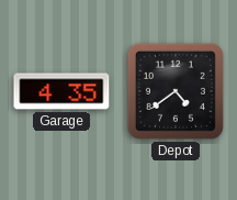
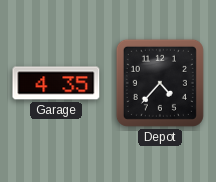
Depot: 4:39 -> 4:37
